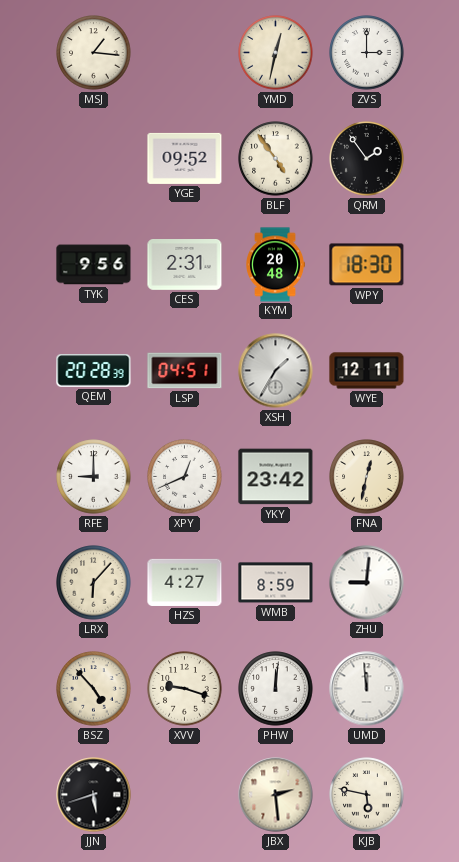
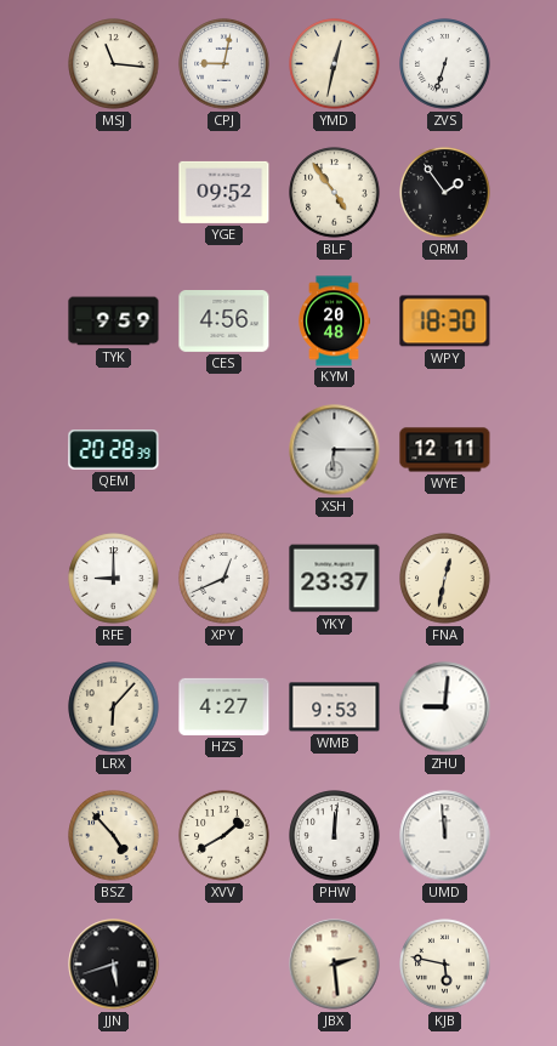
MSJ: 1:16 -> 11:16
CPJ: none -> 9:02
ZVS: 3:00 -> 6:33
TYK: 9:56 -> 9:59
CES: 2:31 -> 4:56
LSP: 04:51 -> none
XSH: 1:35 -> 6:15
YKY: 23:42 -> 23:37
WMB: 8:59 -> 9:53
XVV: 9:18 -> 1:40
